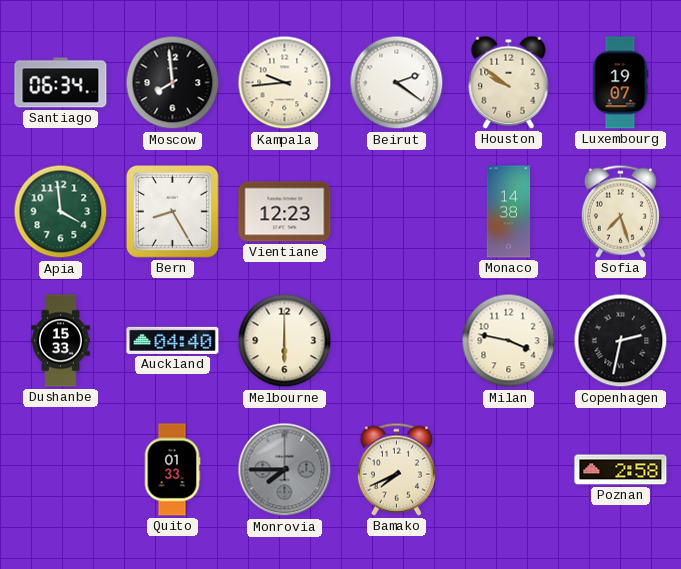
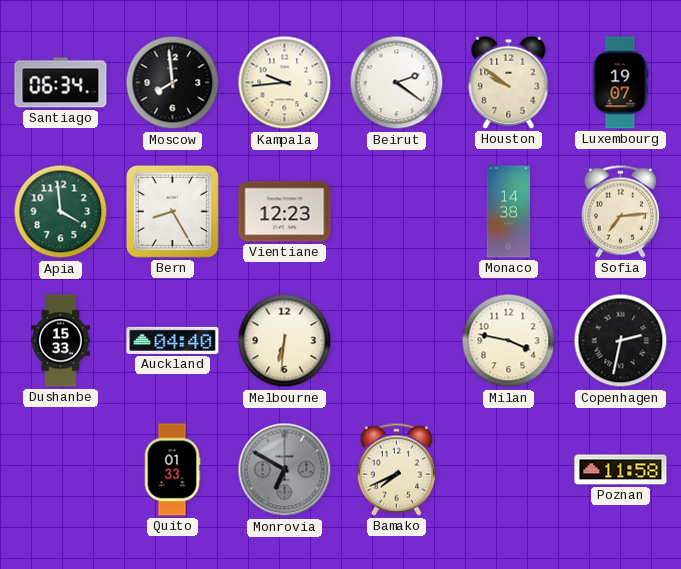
Sofia: 7:27 -> 7:14
Melbourne: 6:00 -> 6:31
Monrovia: 7:45 -> 6:50
Poznan: 2:58 -> 11:58
